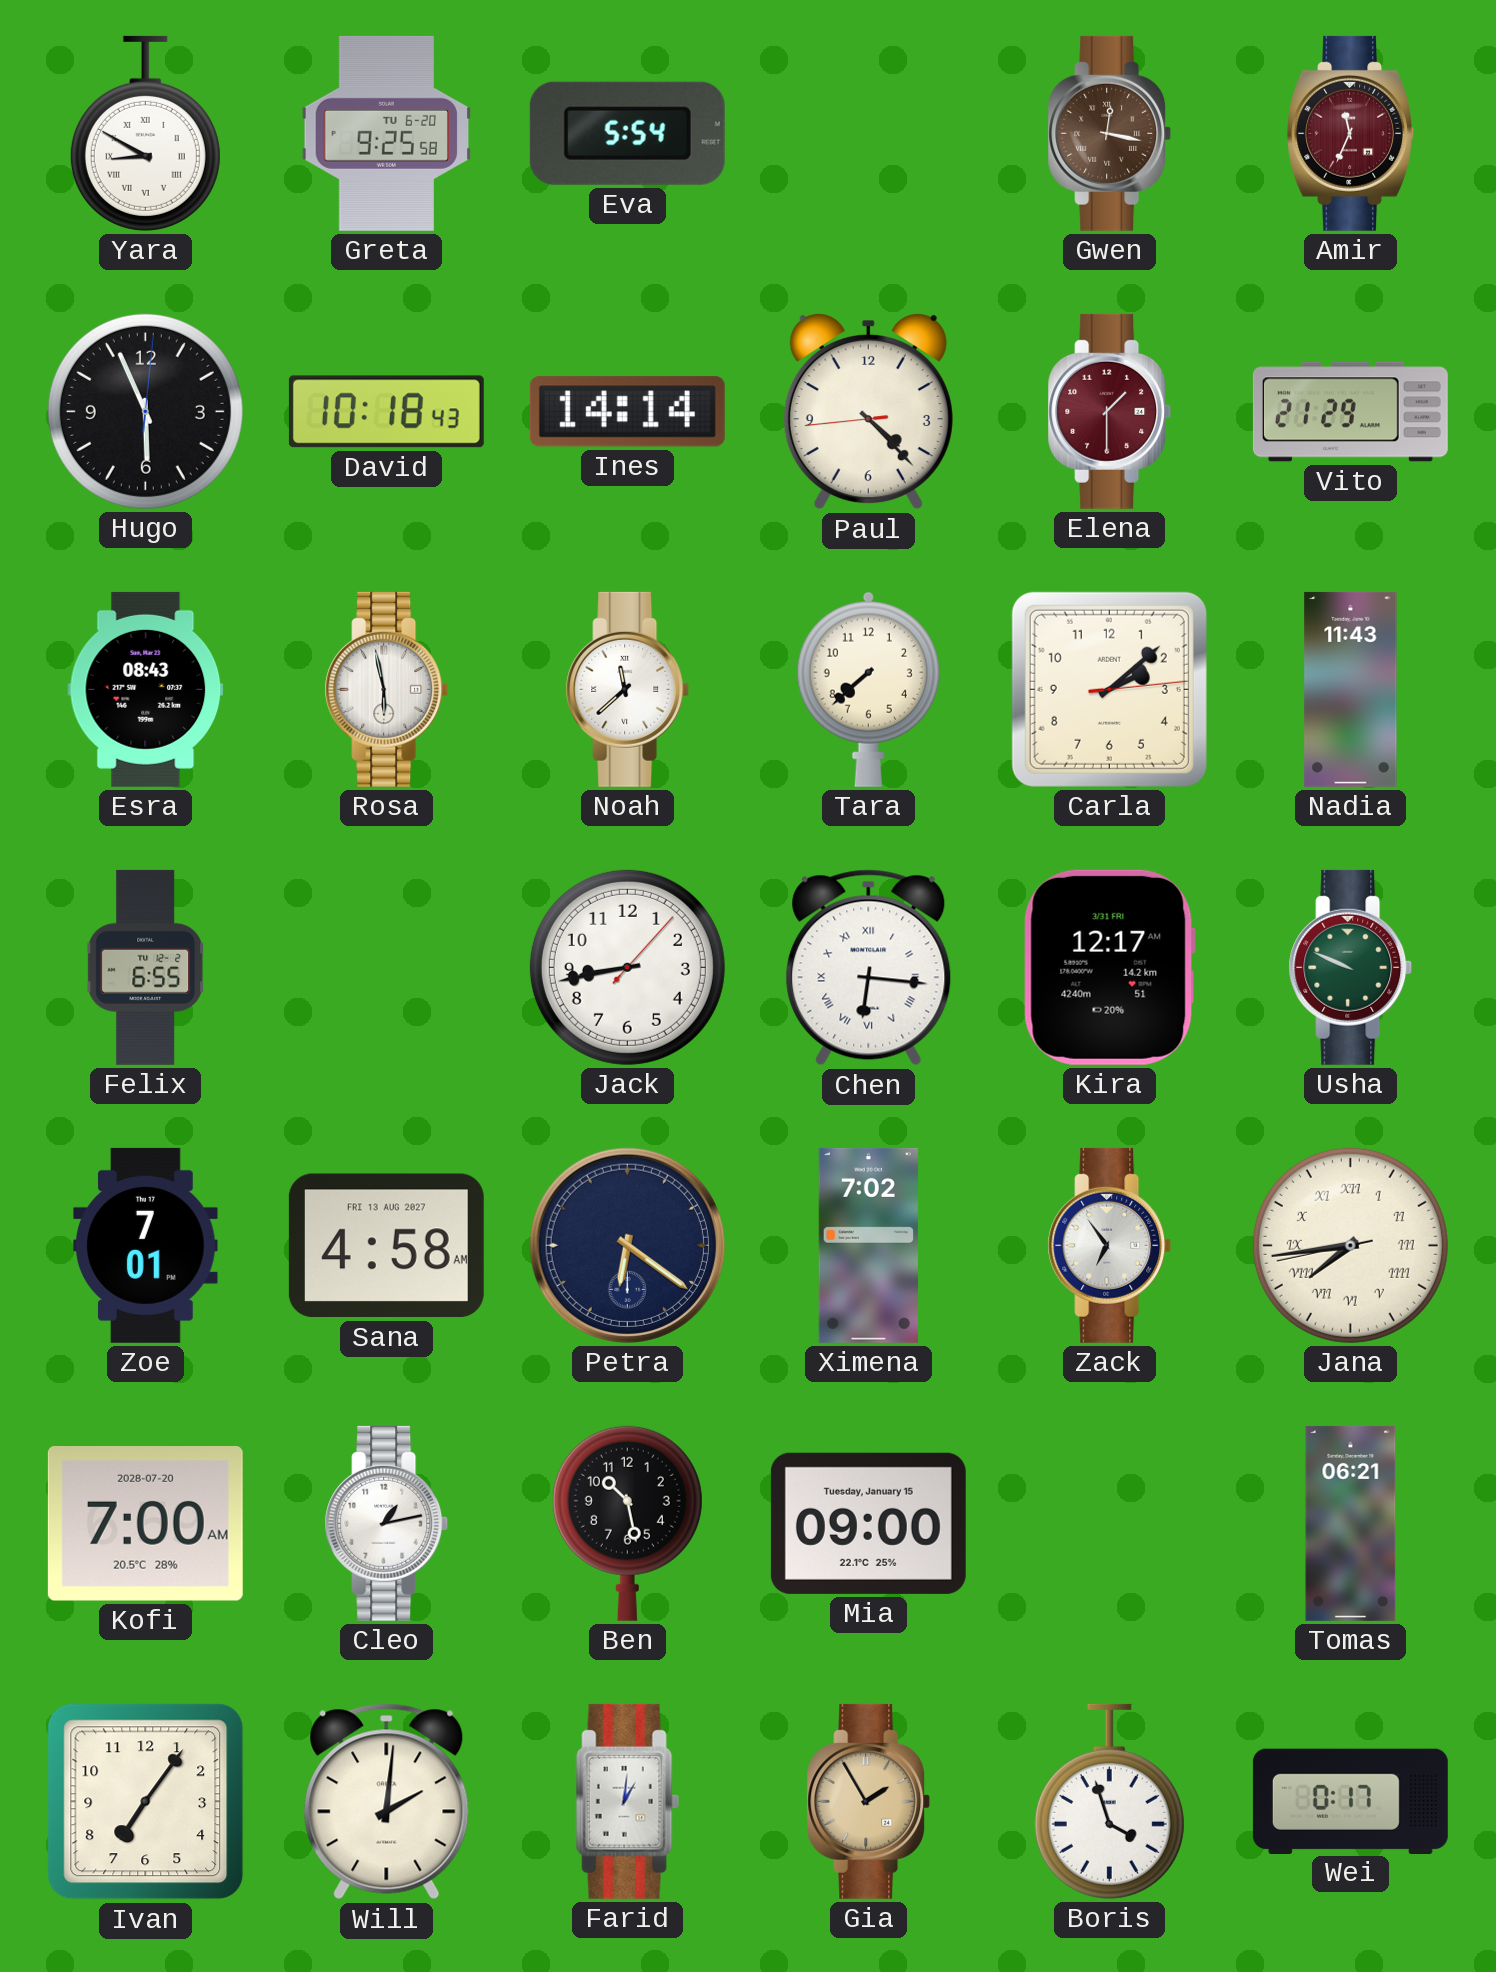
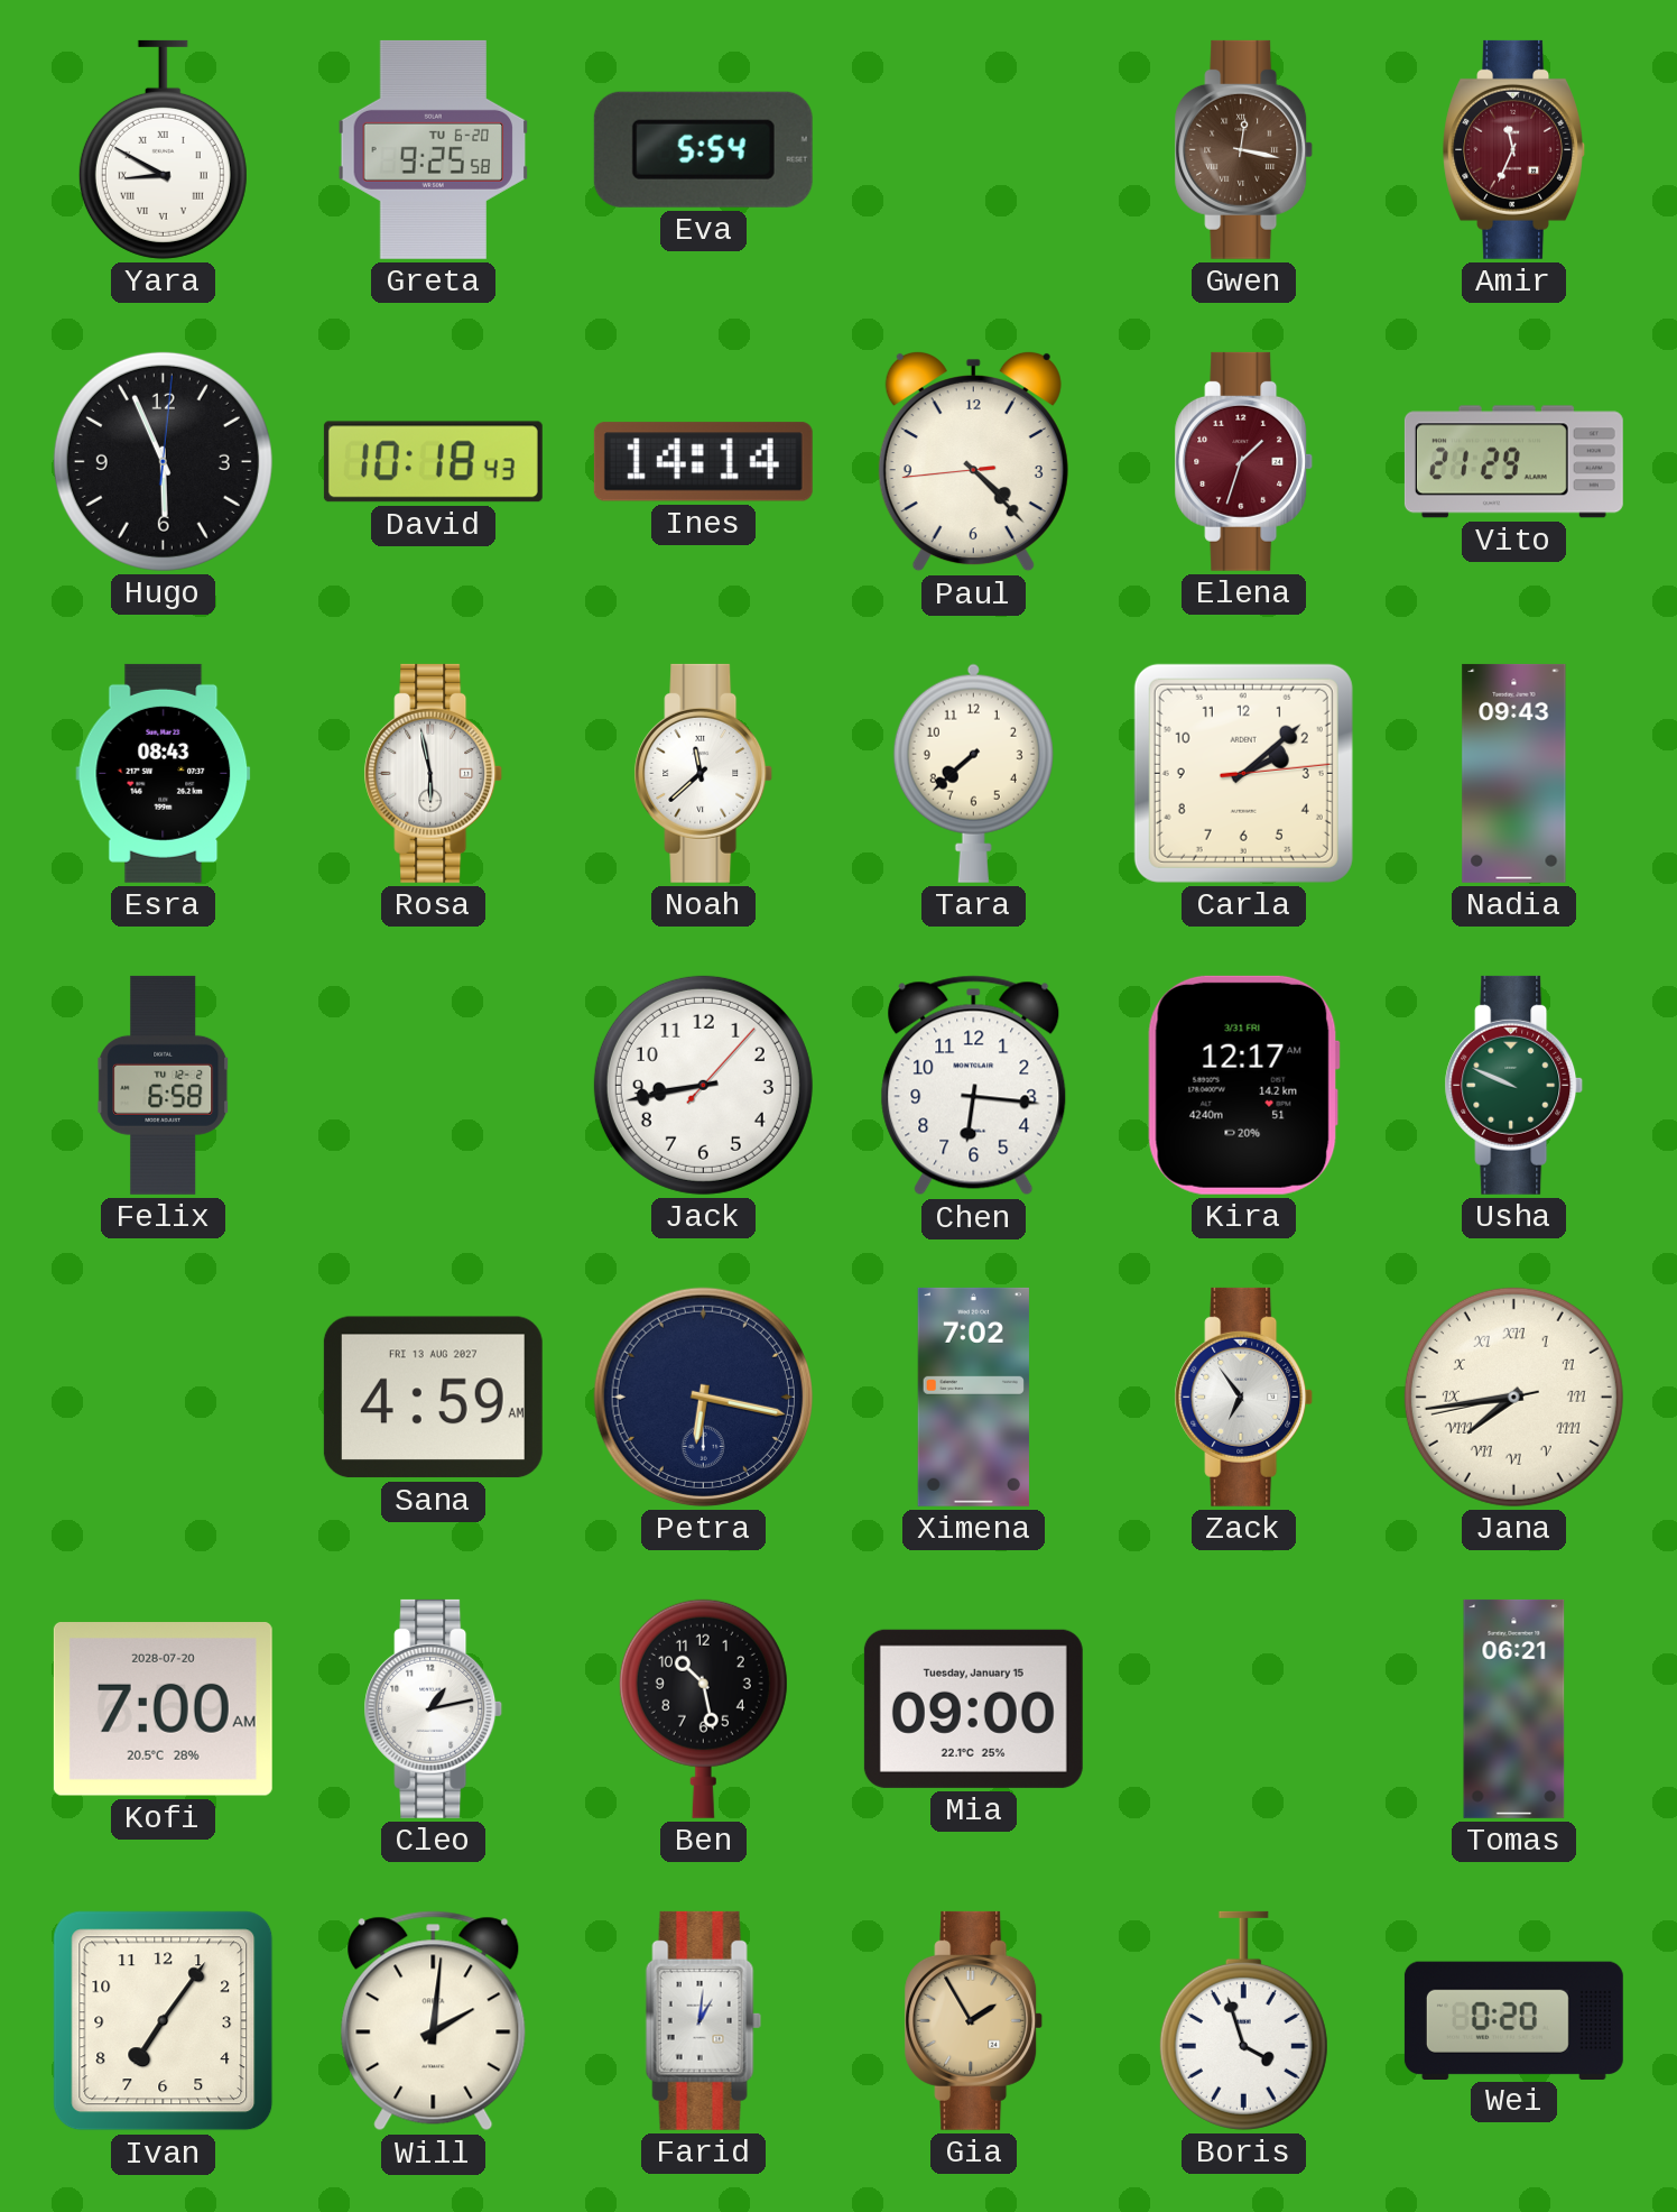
Elena: 1:30 -> 1:33
Nadia: 11:43 -> 09:43
Felix: 6:55 -> 6:58
Chen numerals: Roman -> Arabic
Zoe: 7:01 -> none
Sana: 4:58 -> 4:59
Petra: 6:21 -> 6:17
Wei: 0:17 -> 0:20
